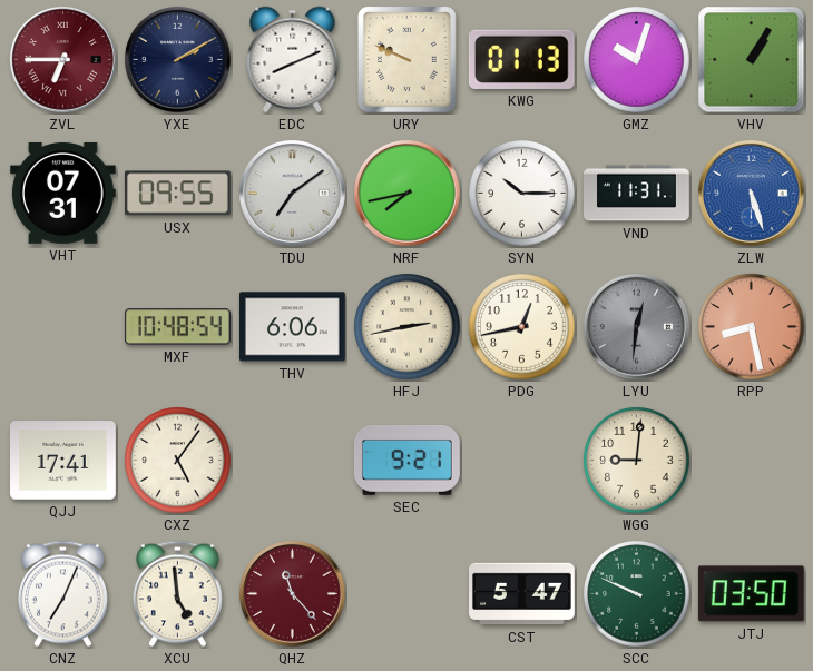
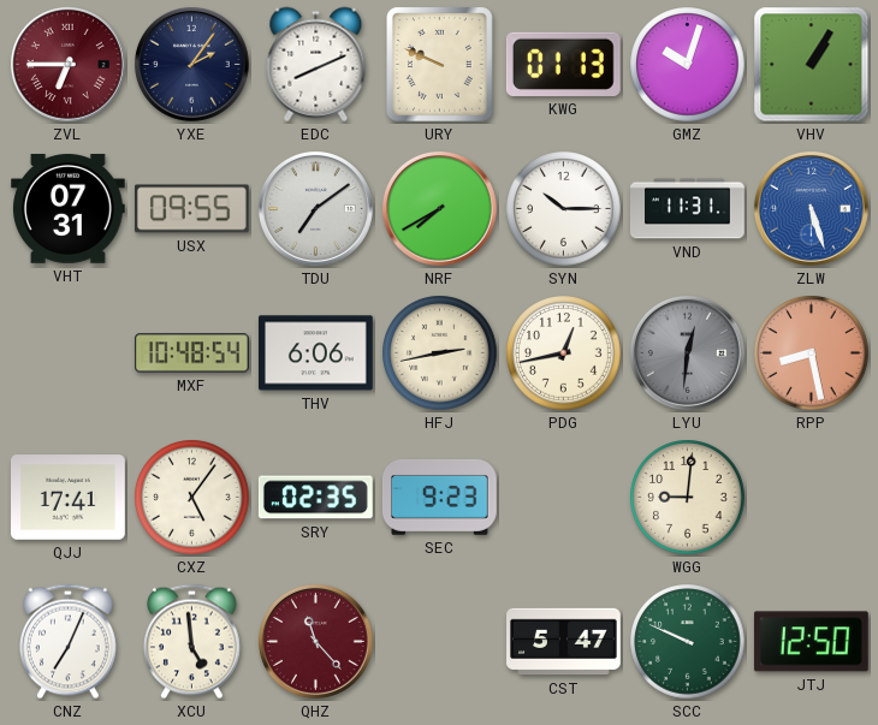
YXE: 2:10 -> 2:06
NRF: 7:43 -> 7:40
SRY: none -> 02:35
SEC: 9:21 -> 9:23
JTJ: 03:50 -> 12:50
